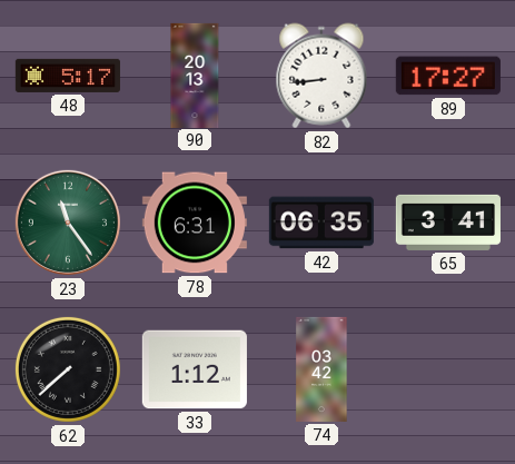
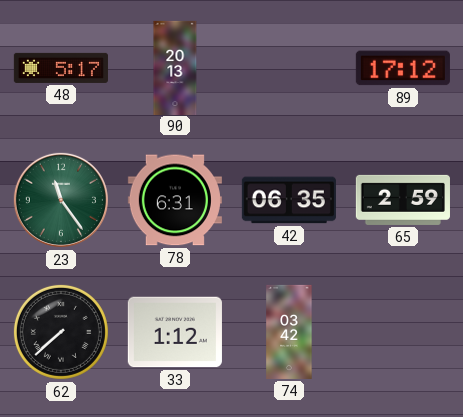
82: 8:44 -> none
89: 17:27 -> 17:12
65: 3:41 -> 2:59
